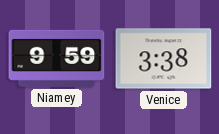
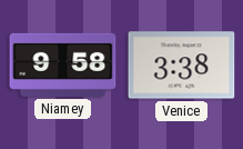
Niamey: 9:59 -> 9:58
